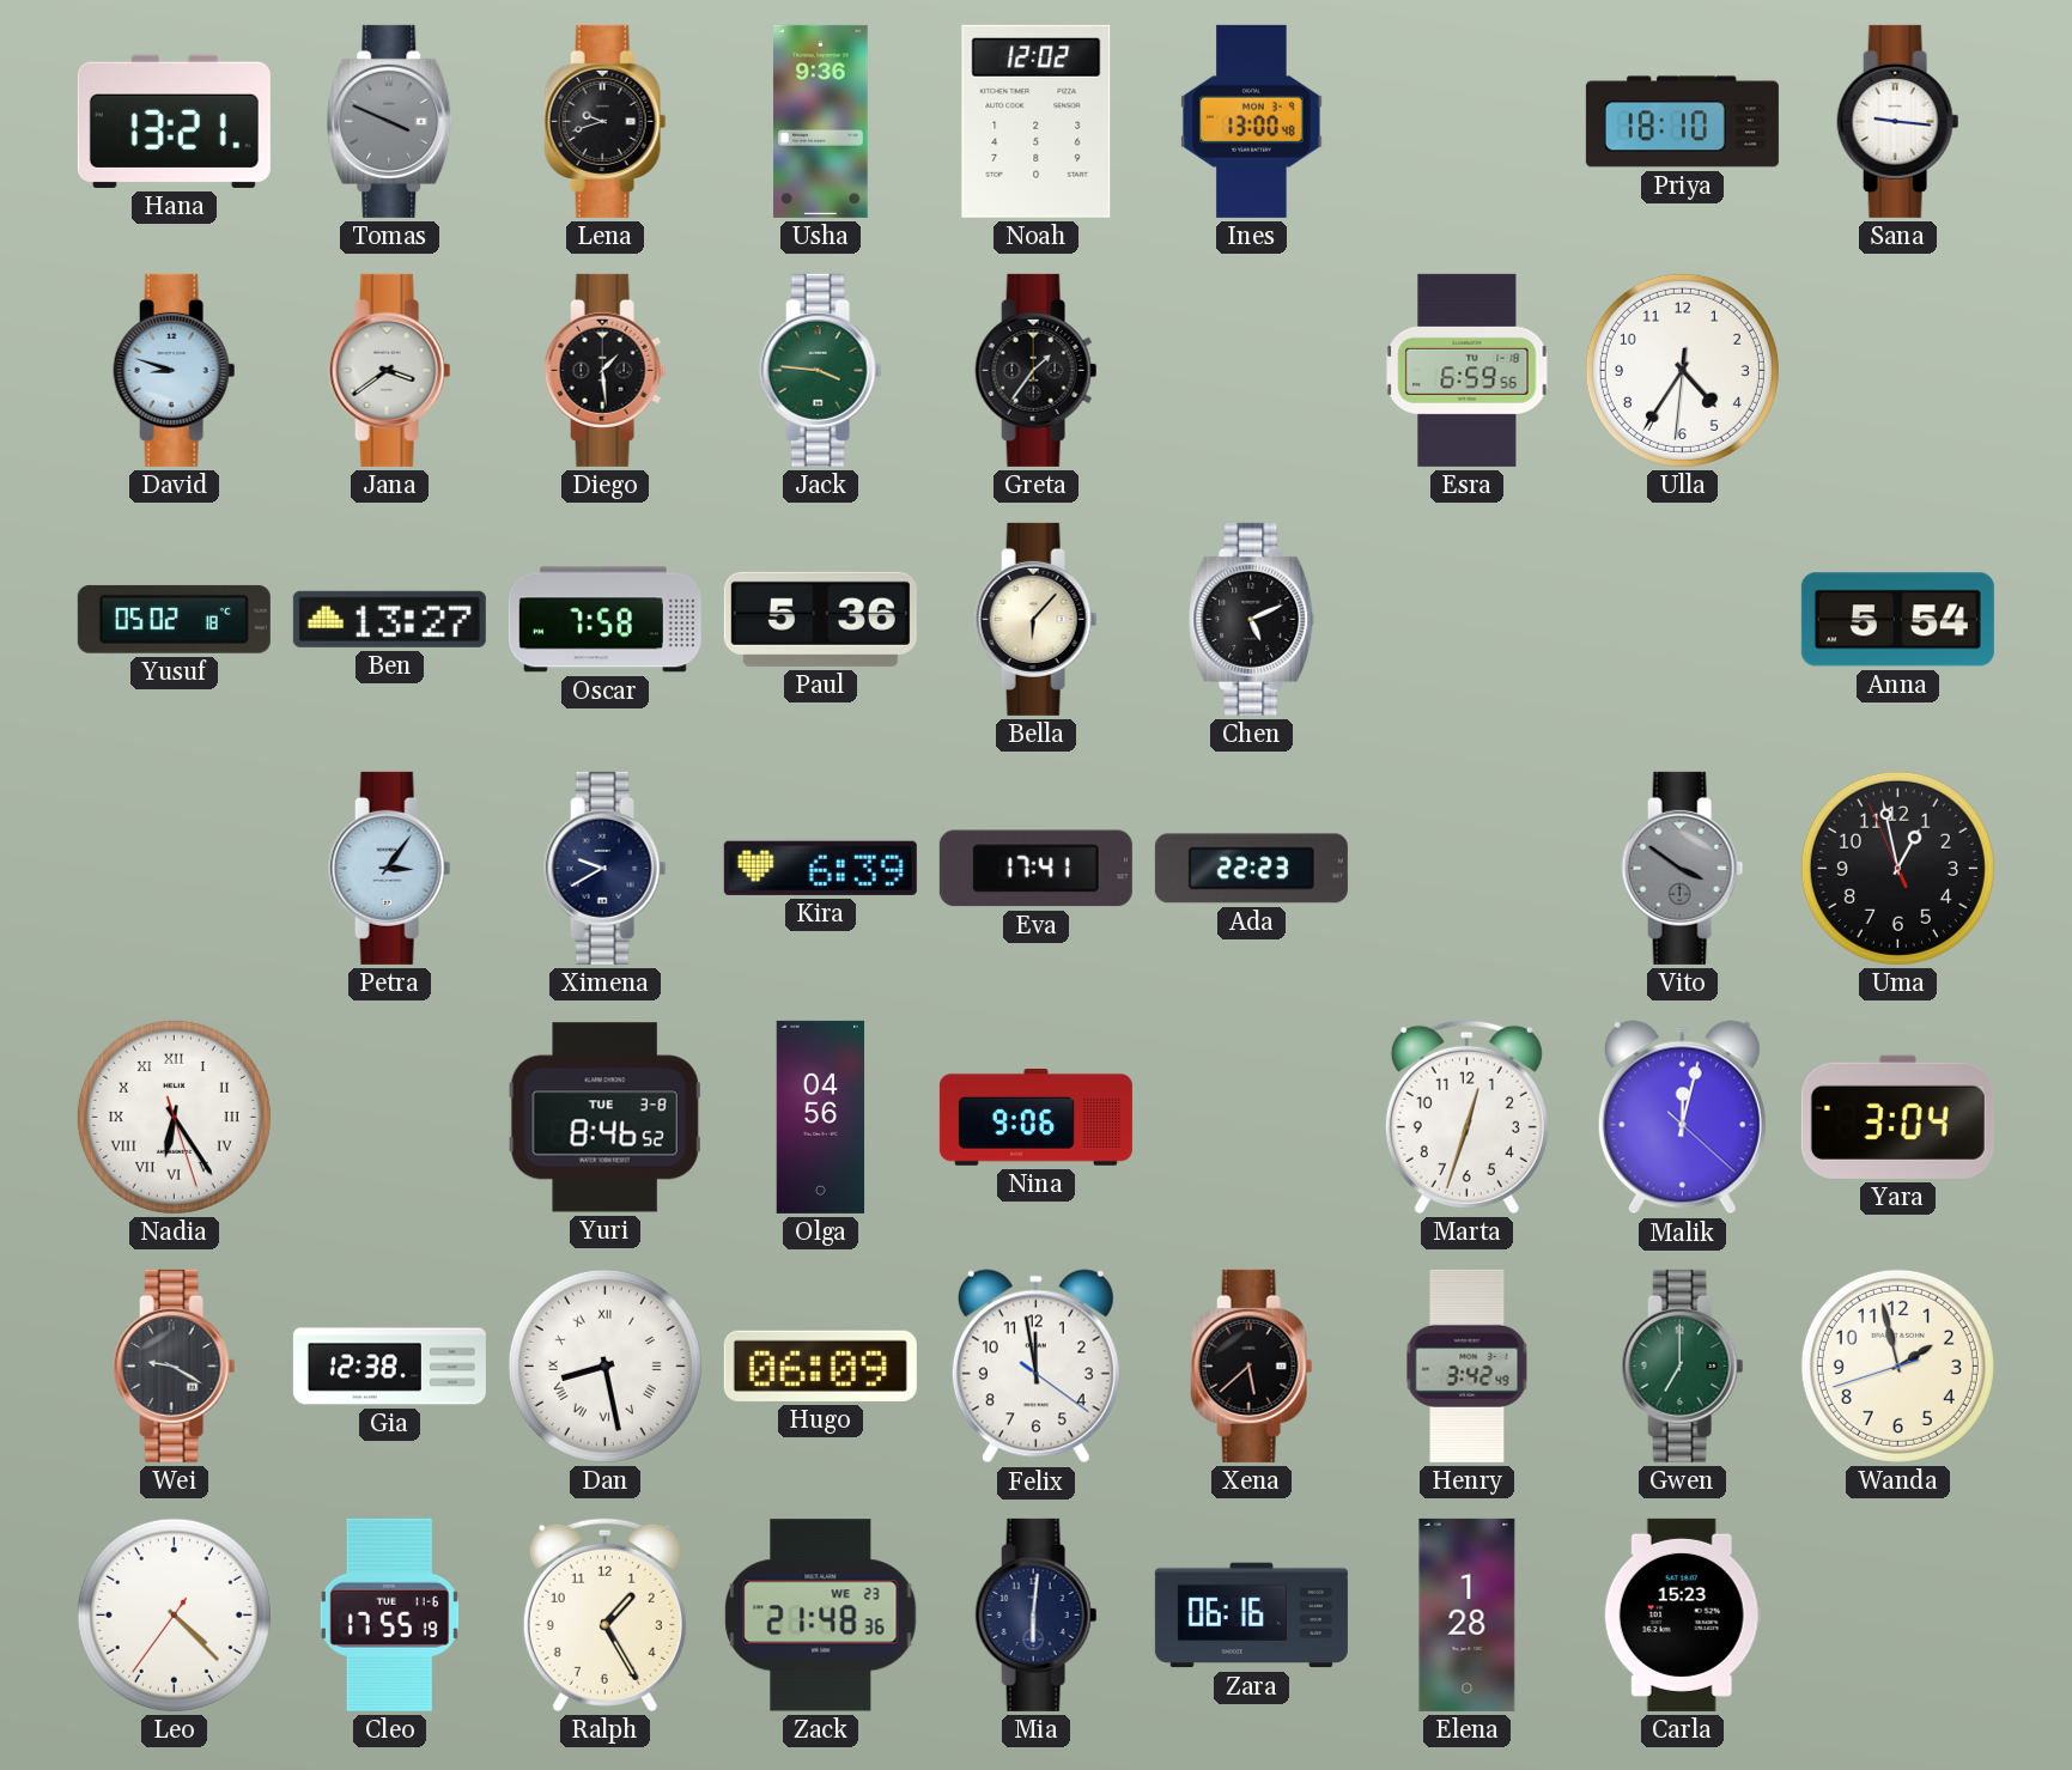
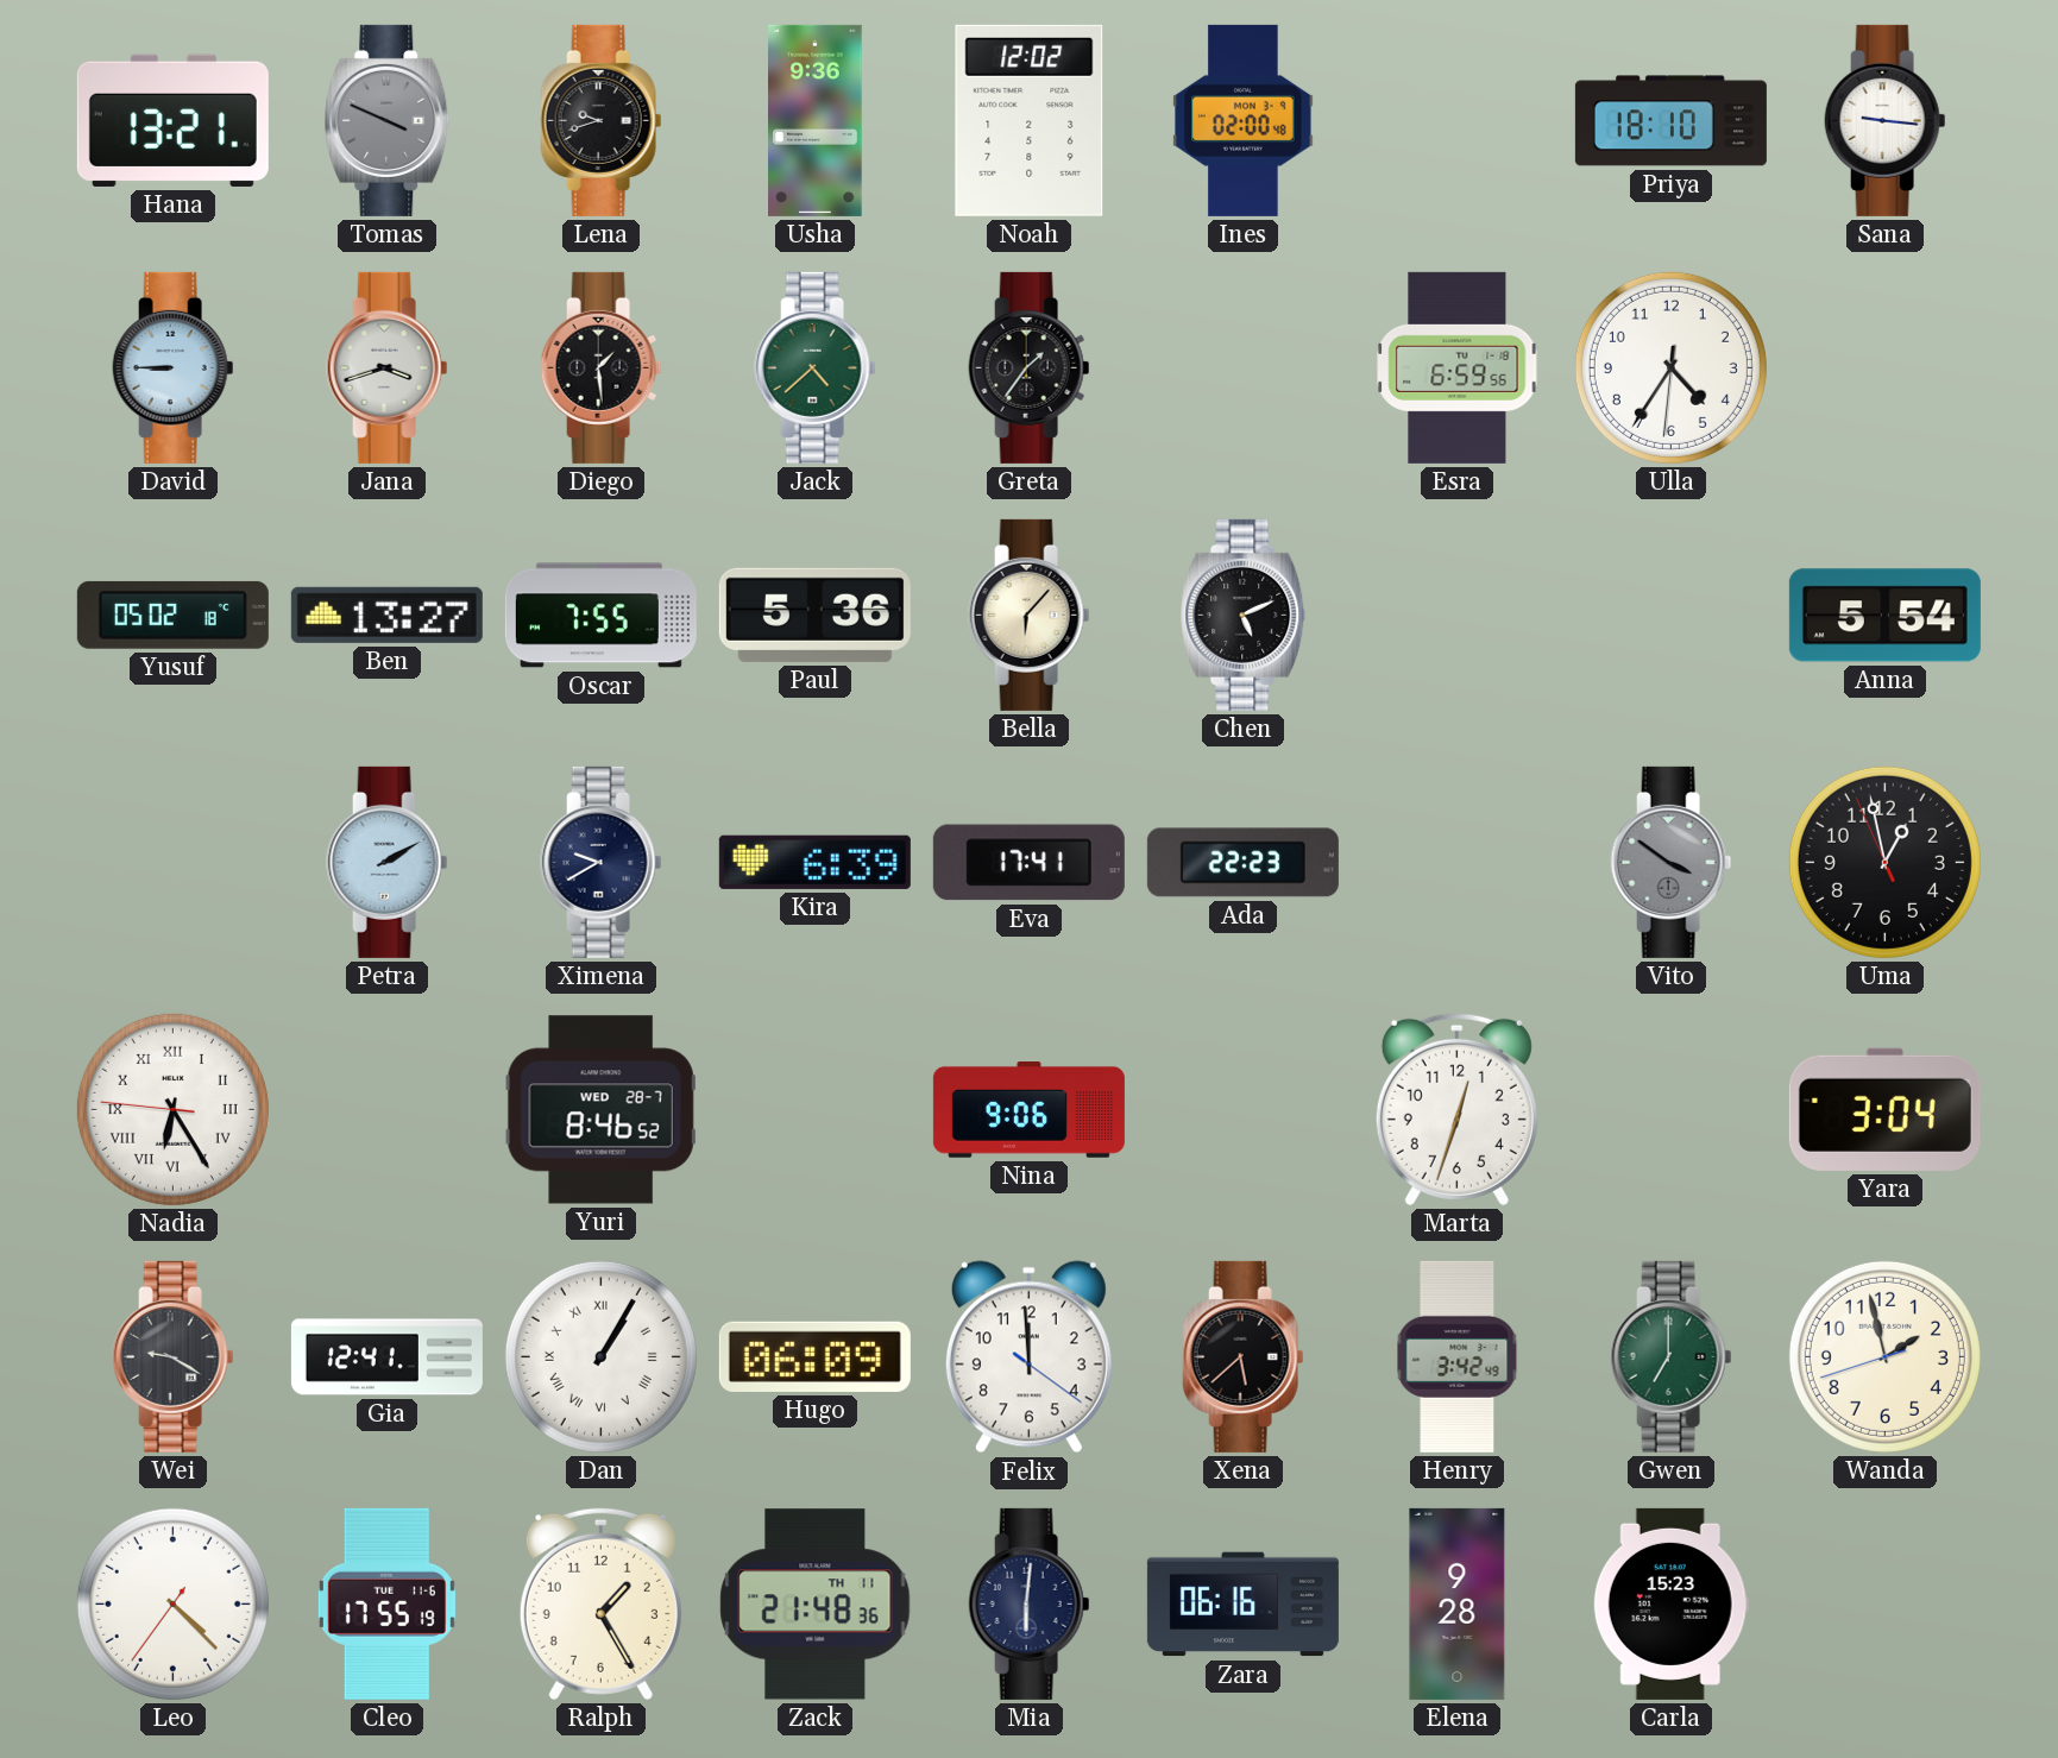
Ines: 13:00 -> 02:00
David: 8:48 -> 8:45
Jana: 3:39 -> 3:42
Jack: 3:46 -> 4:38
Oscar: 7:58 -> 7:55
Petra: 3:06 -> 2:10
Nadia: 6:24:27 -> 6:24:46
Yuri date: TUE 3-8 -> WED 28-7
Olga: 04:56 -> none
Malik: 12:02 -> none
Gia: 12:38 -> 12:41
Dan: 8:28 -> 1:05
Felix: 11:58 -> 11:59
Zack date: WE 23 -> TH 11
Elena: 1:28 -> 9:28
